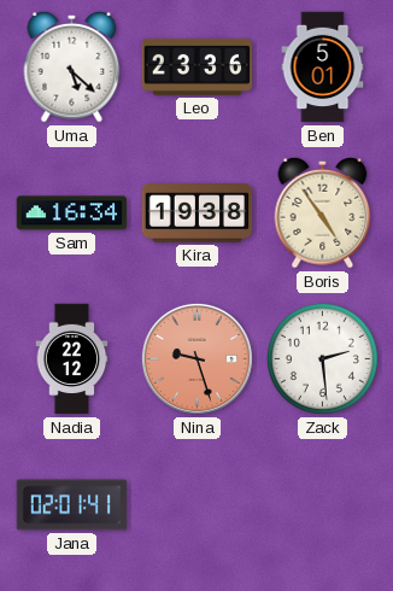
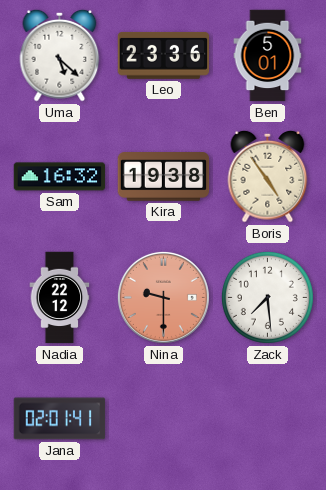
Sam: 16:34 -> 16:32
Nina: 9:27 -> 9:30
Zack: 2:29 -> 7:29
